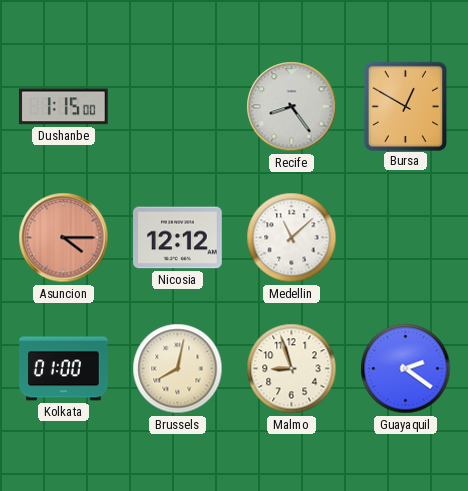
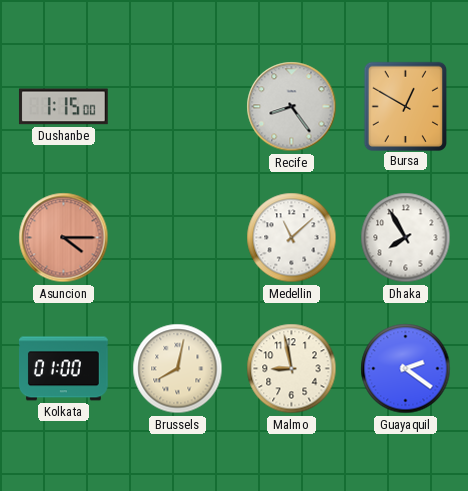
Nicosia: 12:12 -> none
Dhaka: none -> 7:55
Malmo: 8:57 -> 8:58
